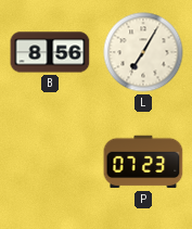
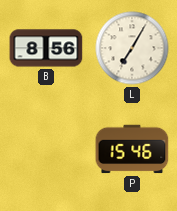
P: 07:23 -> 15:46
